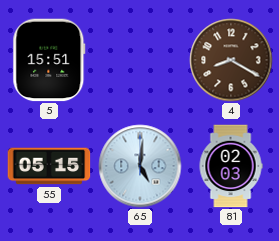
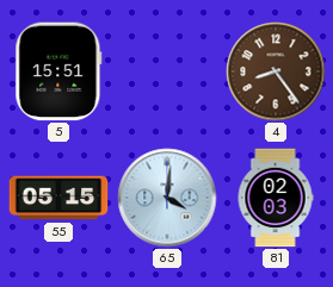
4: 8:20 -> 8:24
65: 5:01 -> 4:01
